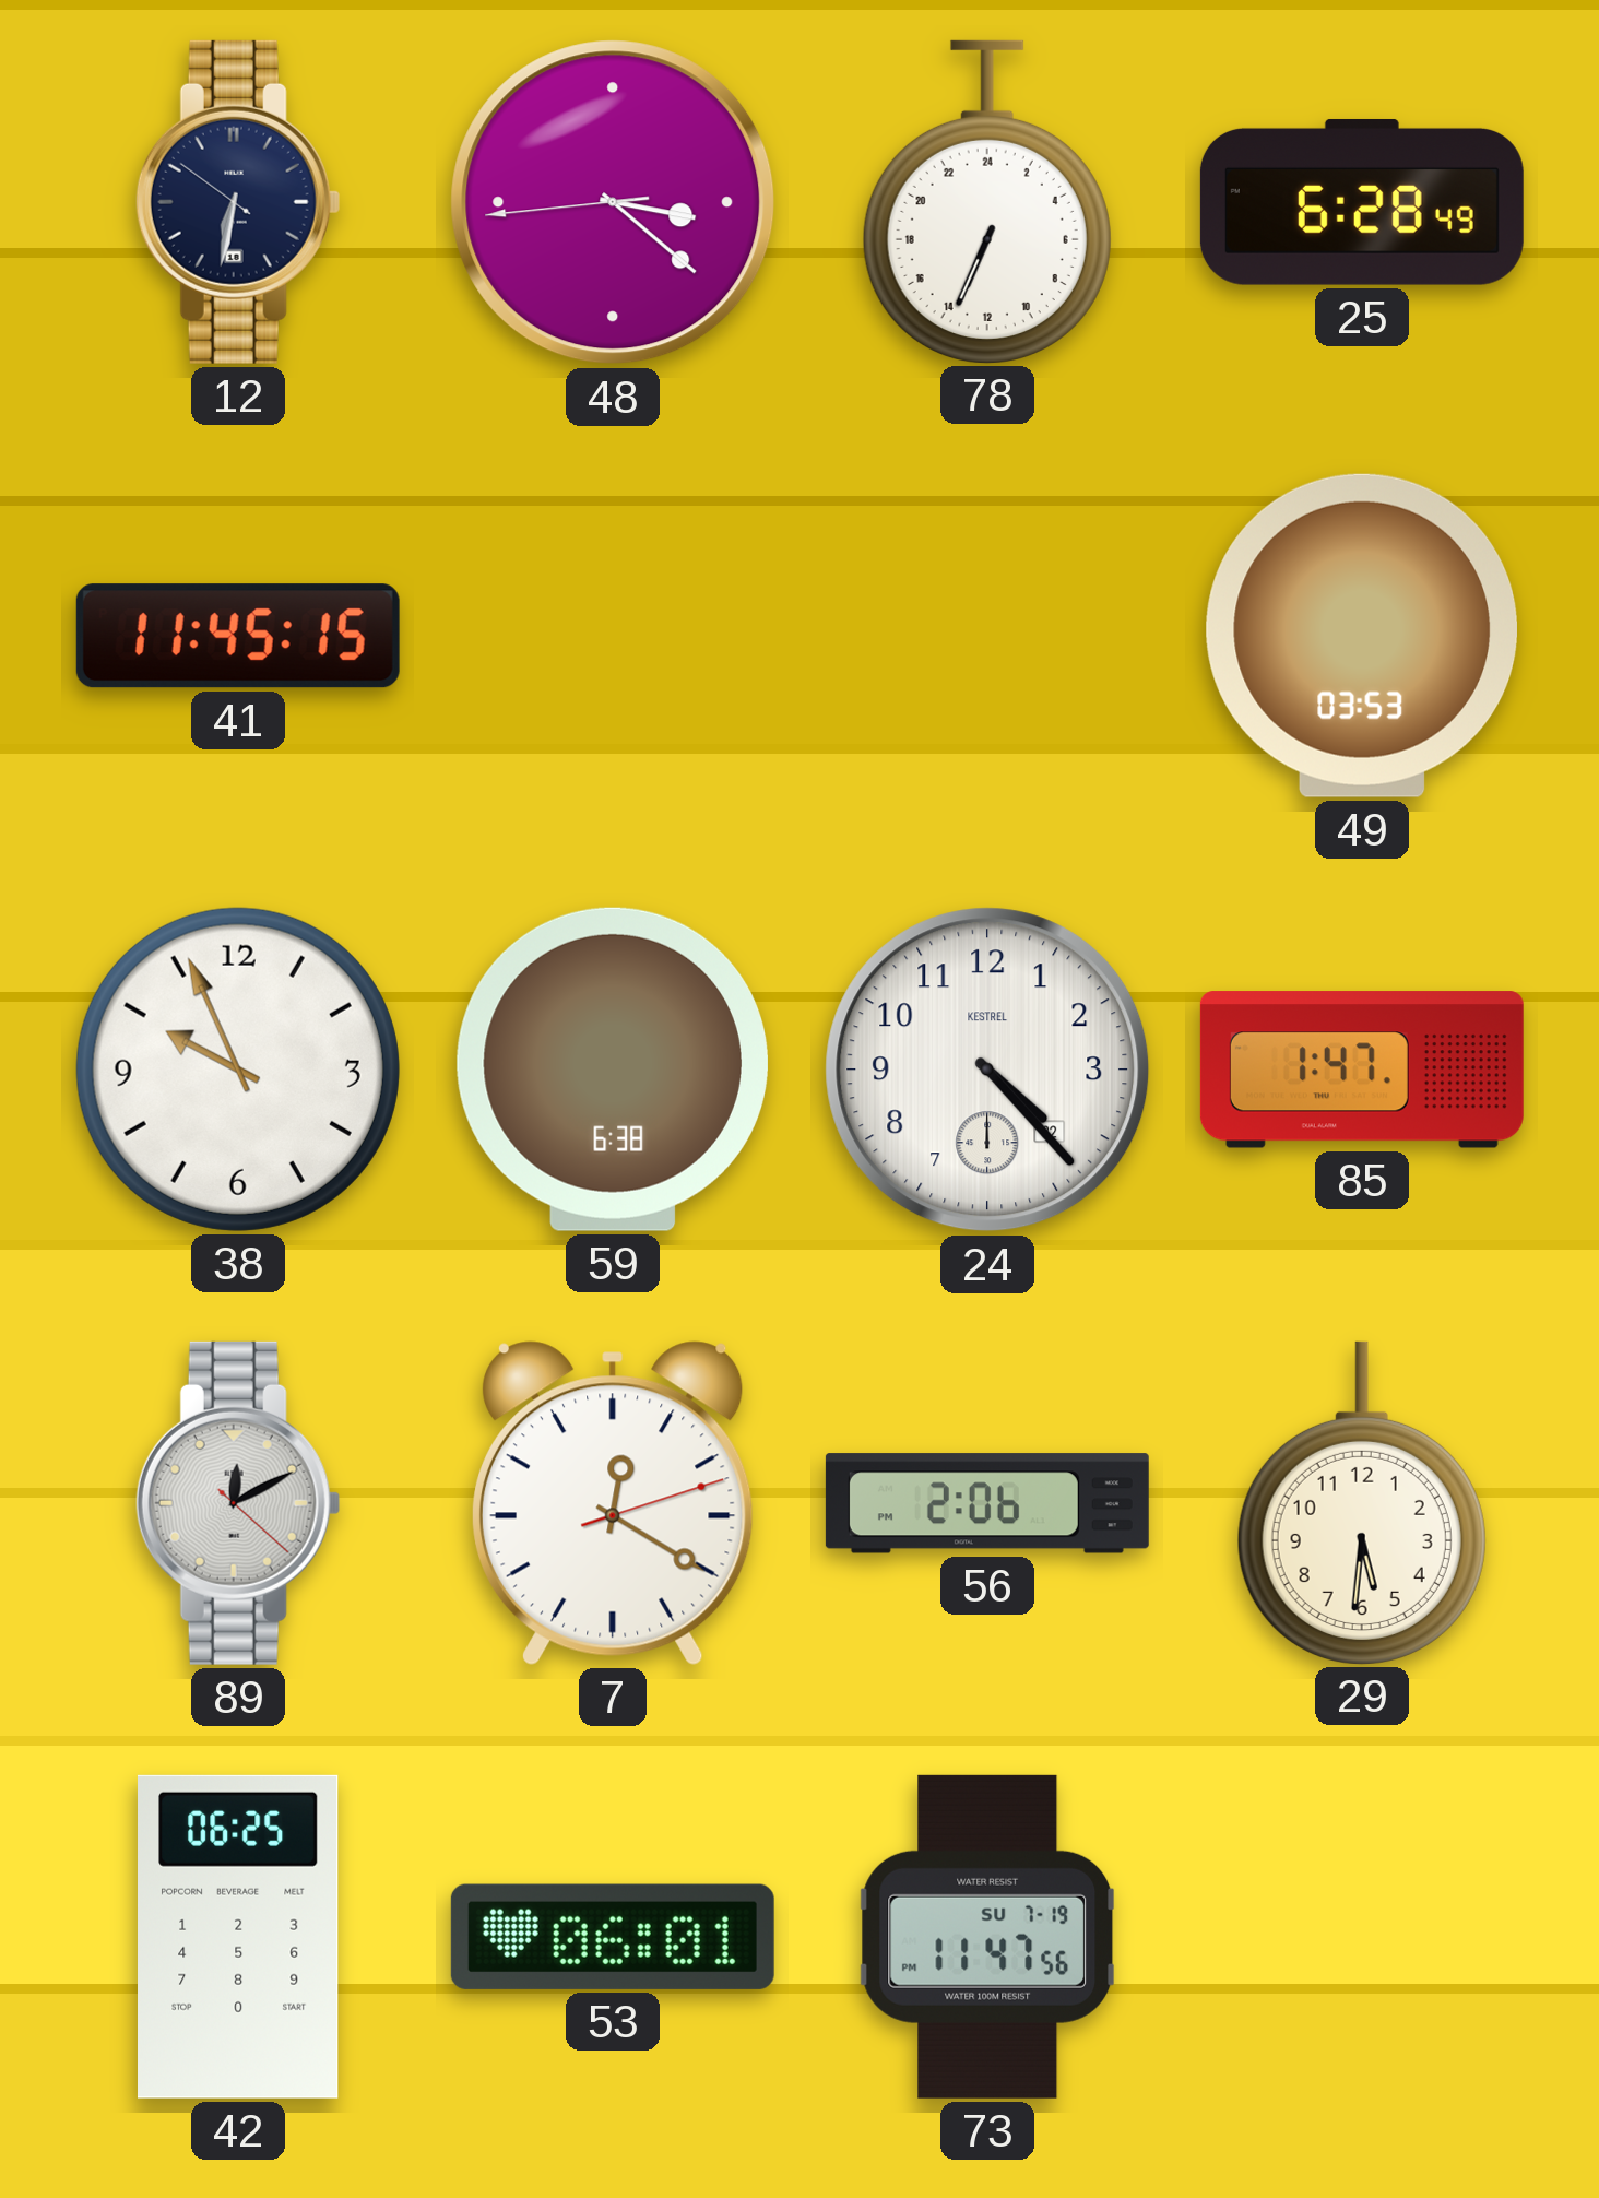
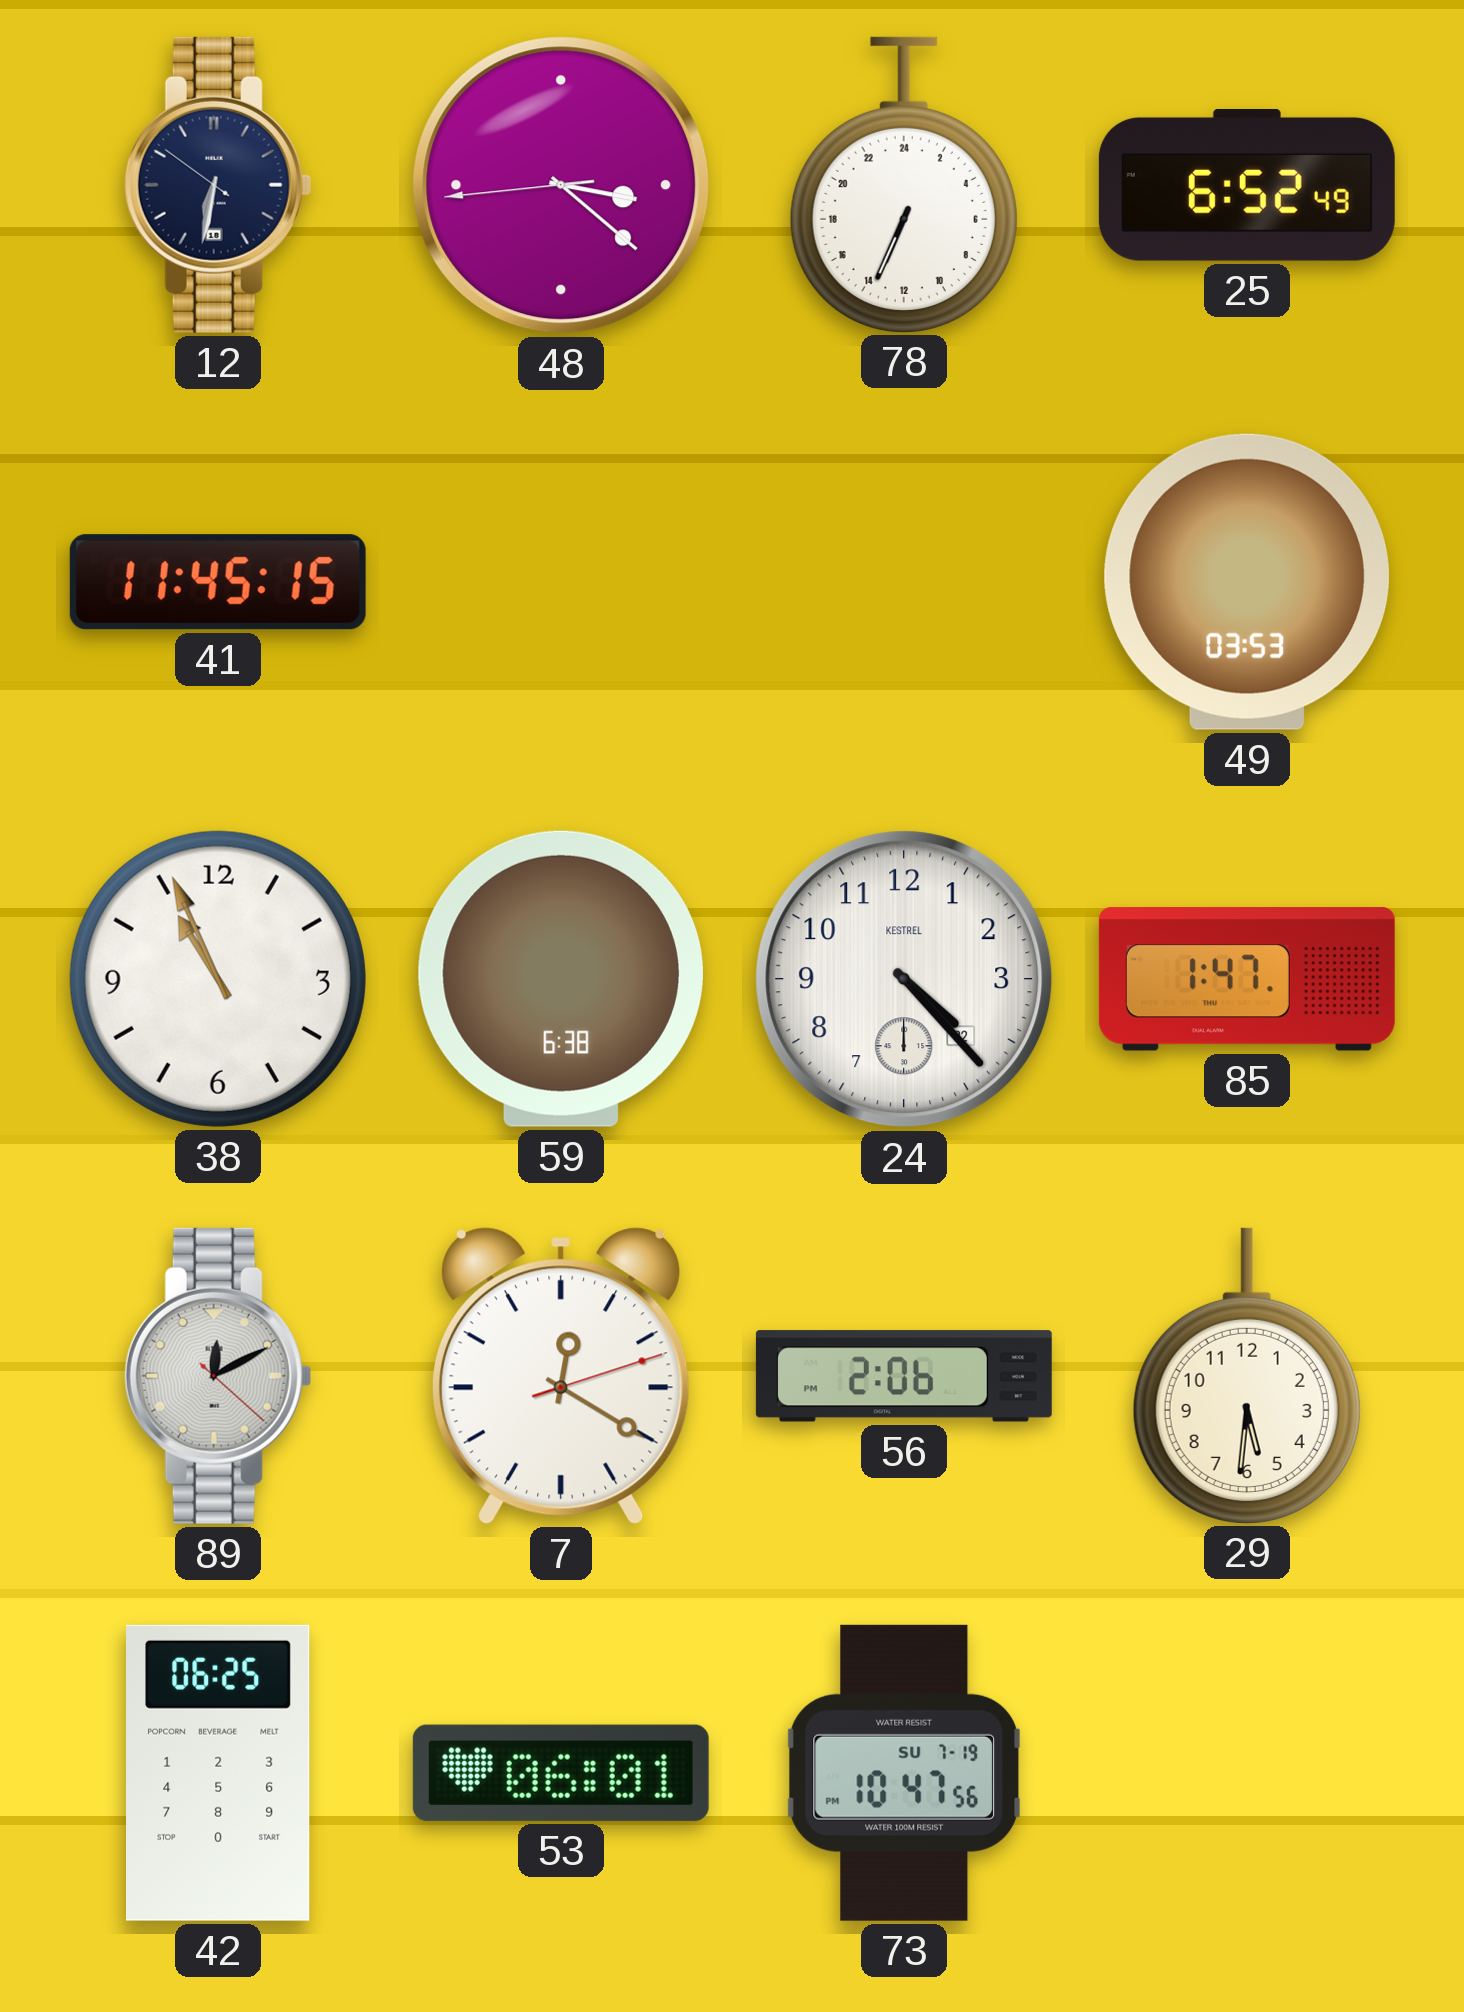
25: 6:28 -> 6:52
38: 9:56 -> 10:56
73: 11:47 -> 10:47
